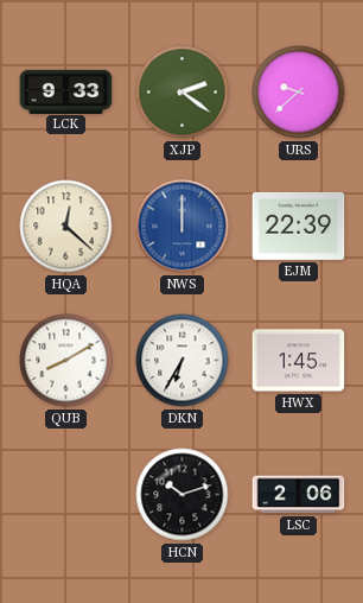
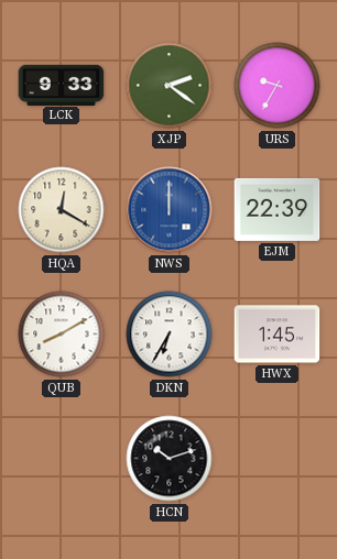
URS: 9:38 -> 9:35
HQA: 12:22 -> 12:20
LSC: 2:06 -> none
